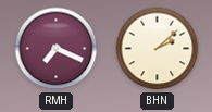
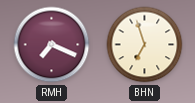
BHN: 2:08 -> 6:57
